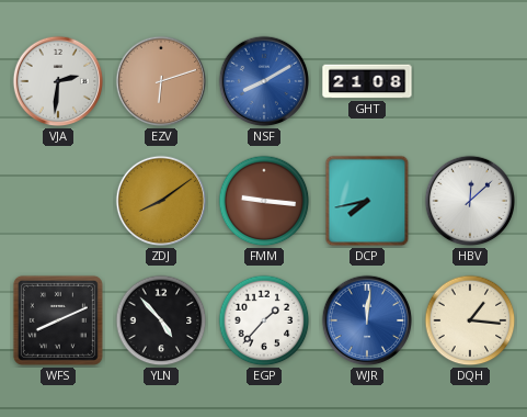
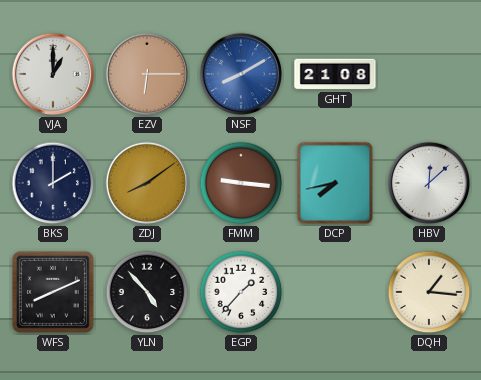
VJA: 2:31 -> 1:00
EZV: 6:12 -> 6:15
BKS: none -> 2:00
WJR: 12:01 -> none
